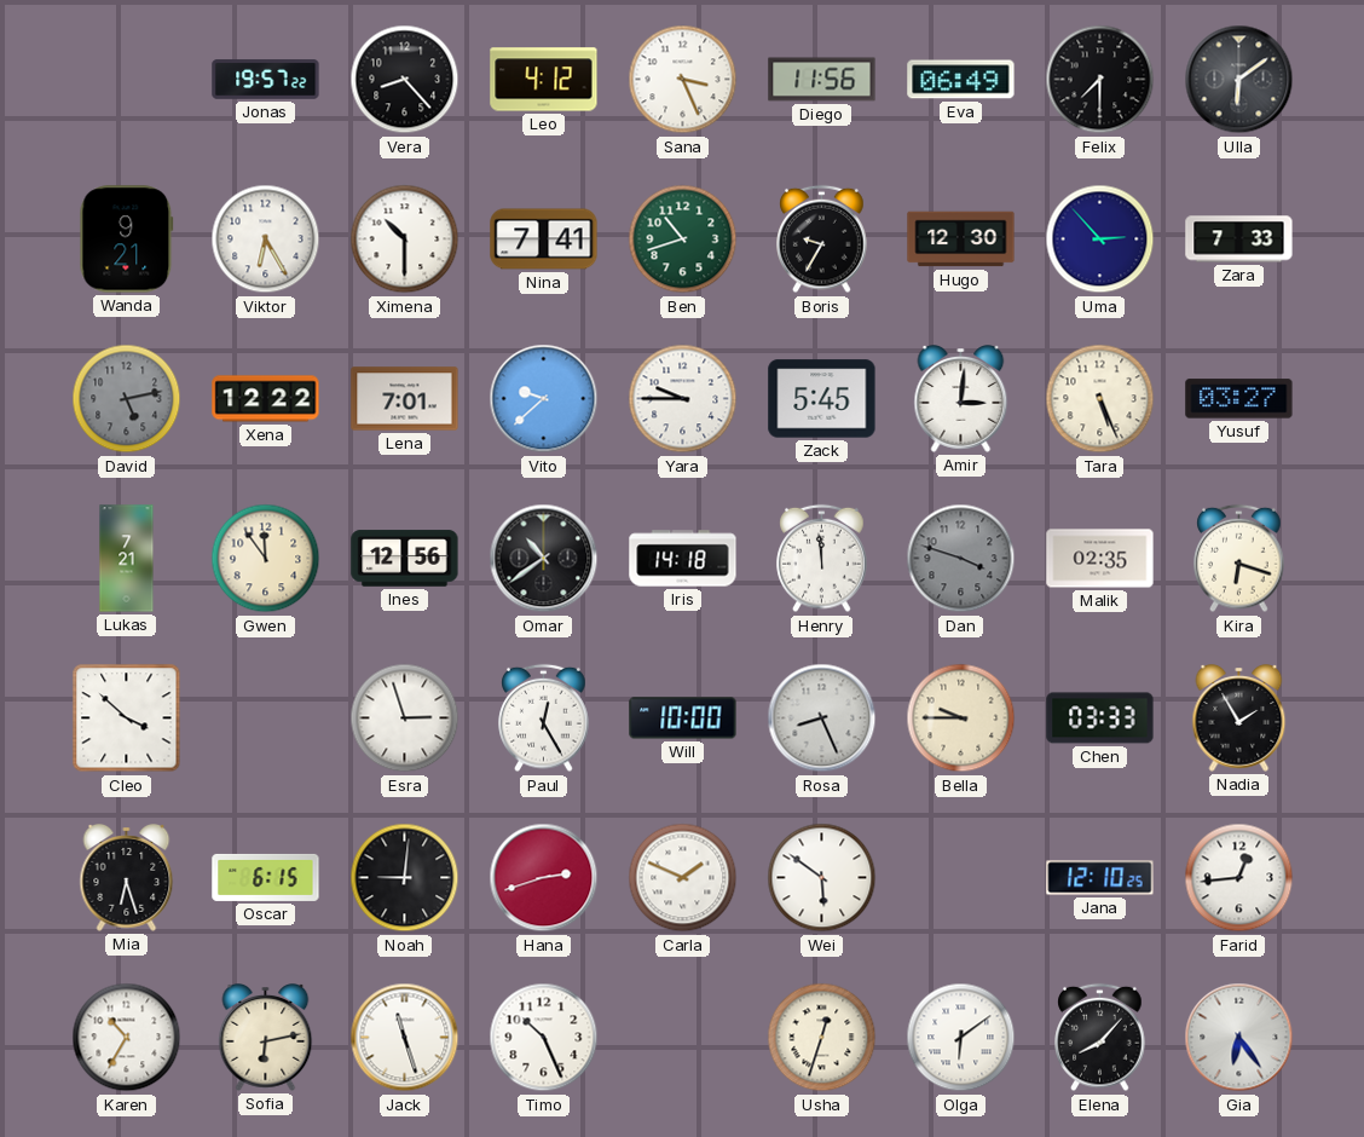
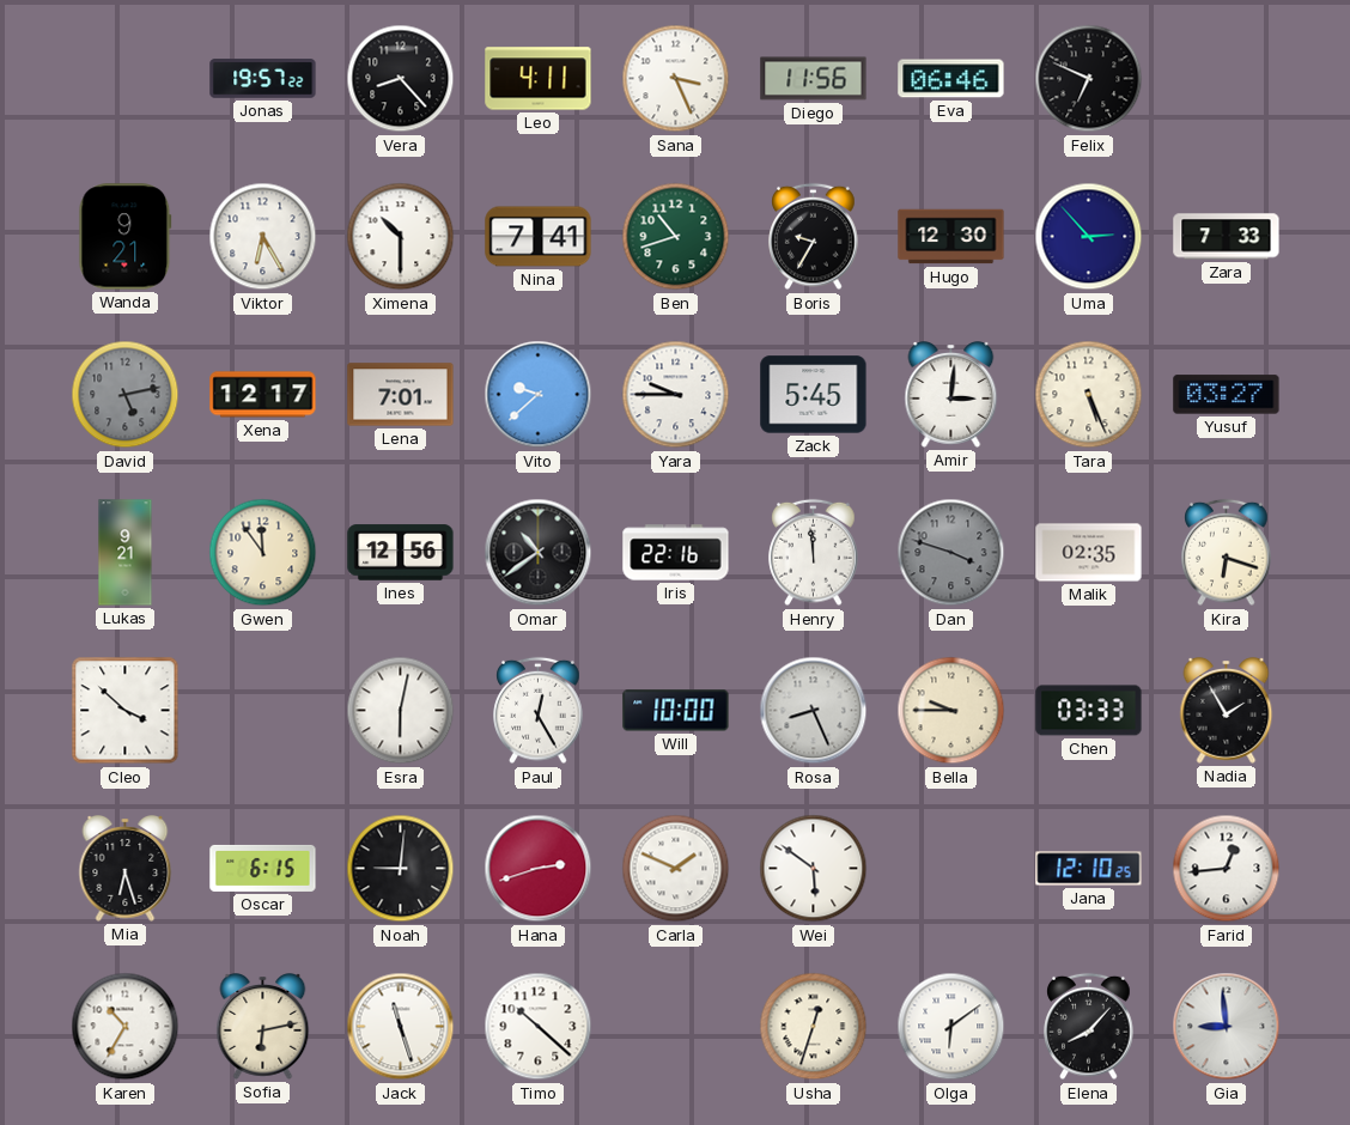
Leo: 4:12 -> 4:11
Eva: 06:49 -> 06:46
Felix: 7:30 -> 6:49
Ulla: 6:09 -> none
Xena: 12:22 -> 12:17
Lukas: 7:21 -> 9:21
Iris: 14:18 -> 22:16
Esra: 2:57 -> 6:02
Timo: 10:26 -> 10:22
Gia: 6:24 -> 8:59
